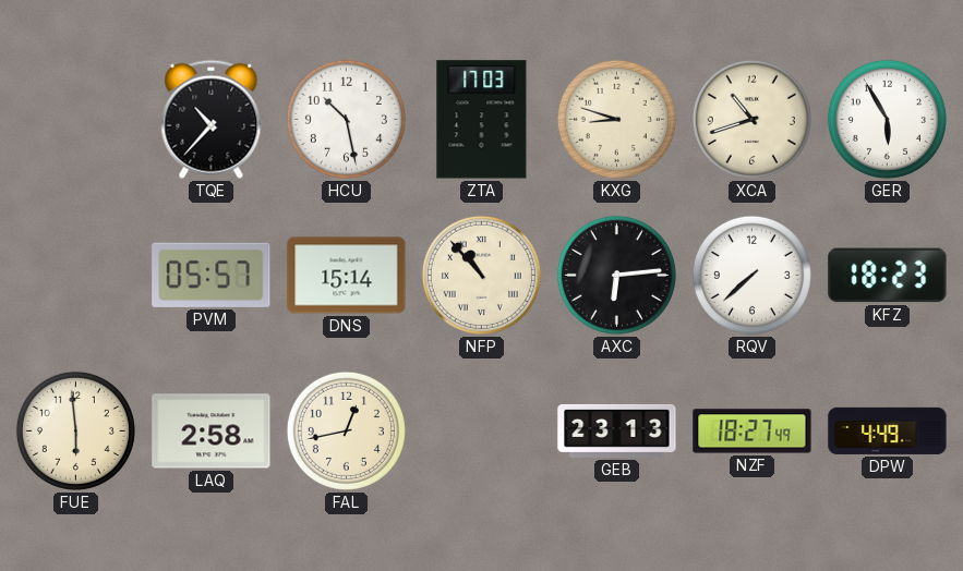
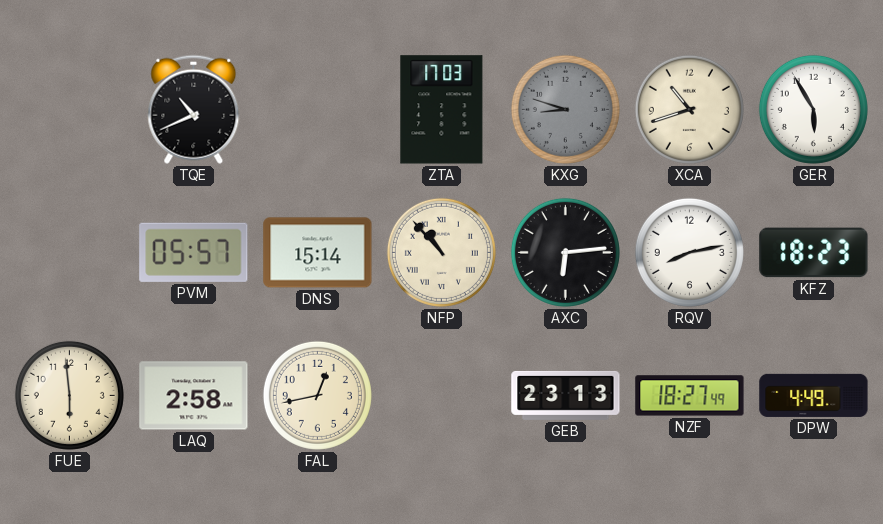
TQE: 10:37 -> 10:41
HCU: 10:28 -> none
KXG dial: cream -> grey
RQV: 7:38 -> 8:13
